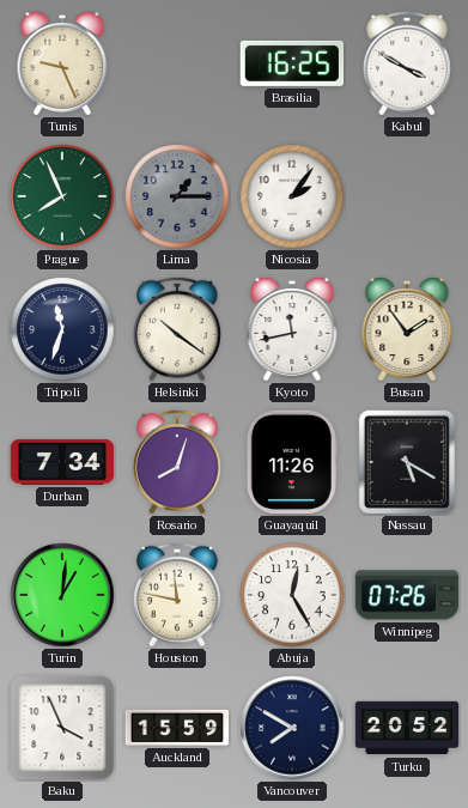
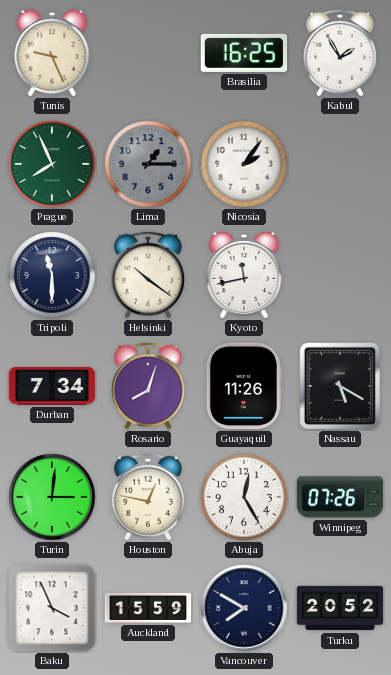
Kabul: 3:50 -> 1:55
Tripoli: 11:33 -> 11:30
Busan: 1:54 -> none
Turin: 1:01 -> 3:01
Houston: 11:47 -> 12:47
